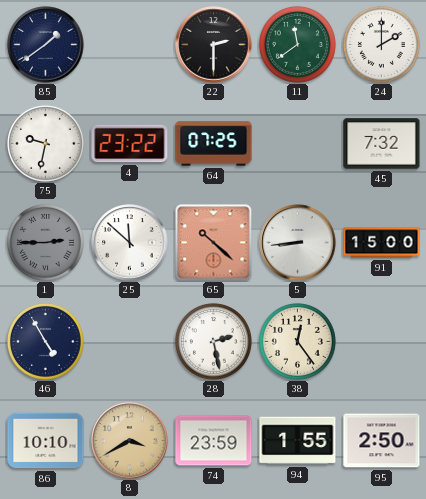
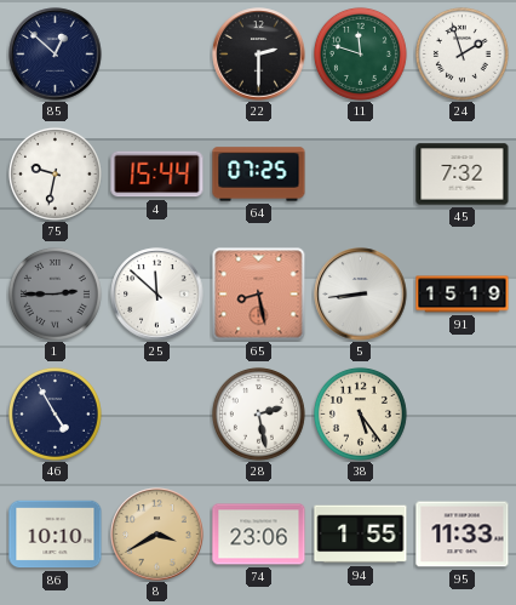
85: 1:39 -> 12:52
11: 11:39 -> 11:48
24: 2:00 -> 1:57
4: 23:22 -> 15:44
65: 10:22 -> 8:28
91: 15:00 -> 15:19
38: 12:24 -> 5:24
74: 23:59 -> 23:06
95: 2:50 -> 11:33
